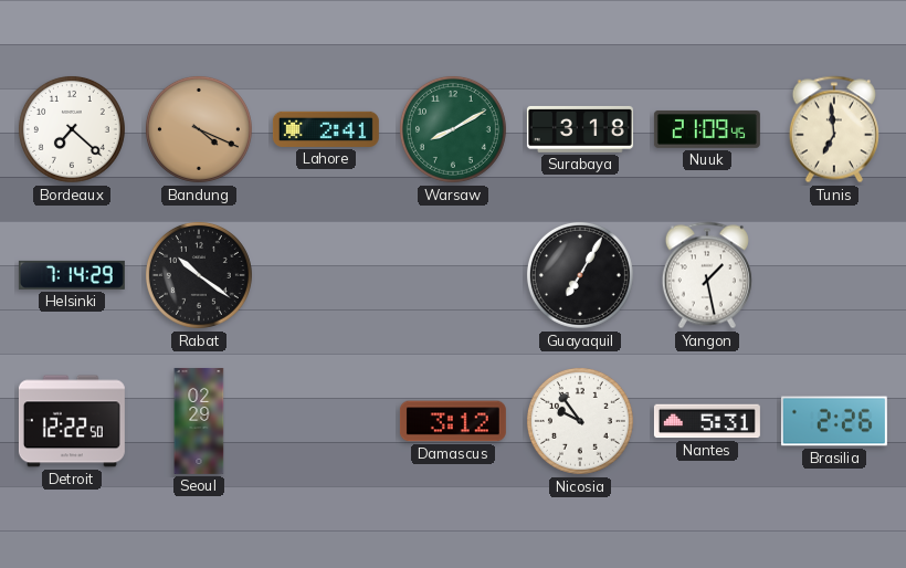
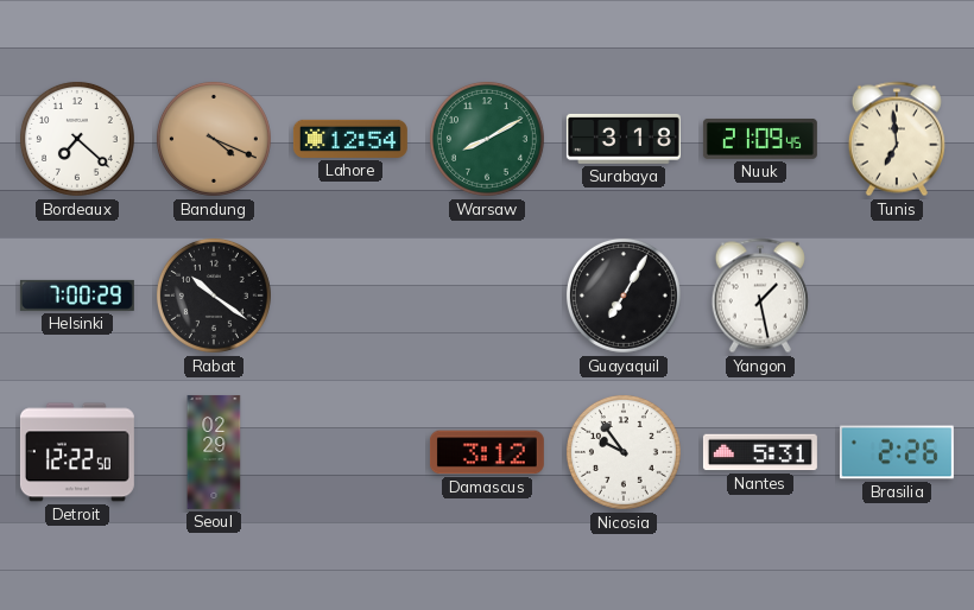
Lahore: 2:41 -> 12:54
Helsinki: 7:14 -> 7:00
